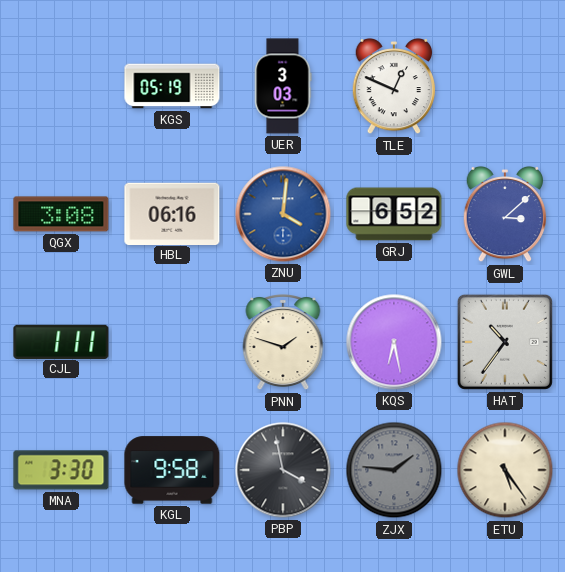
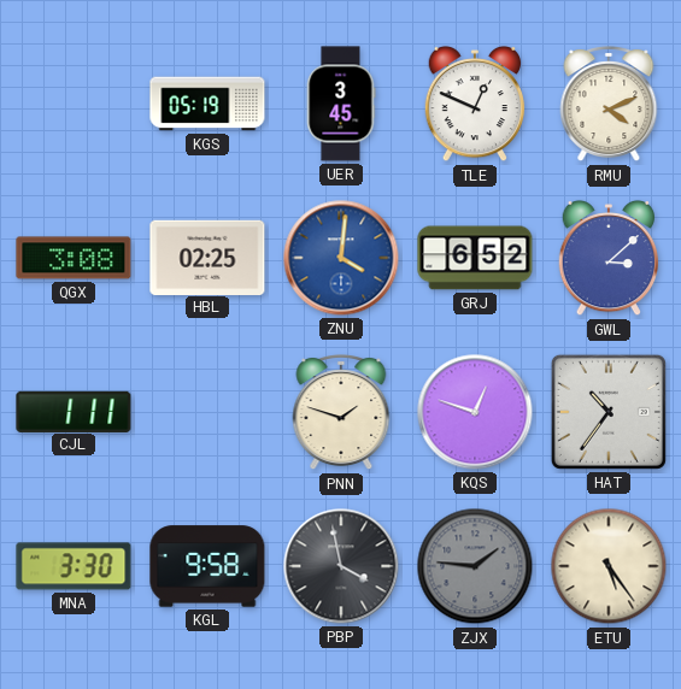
UER: 3:03 -> 3:45
RMU: none -> 4:11
HBL: 06:16 -> 02:25
KQS: 6:28 -> 12:48
